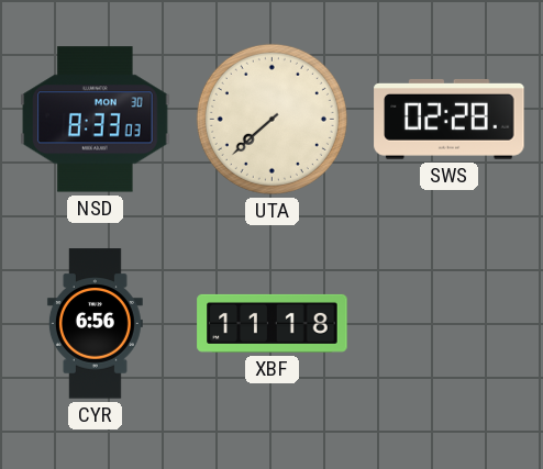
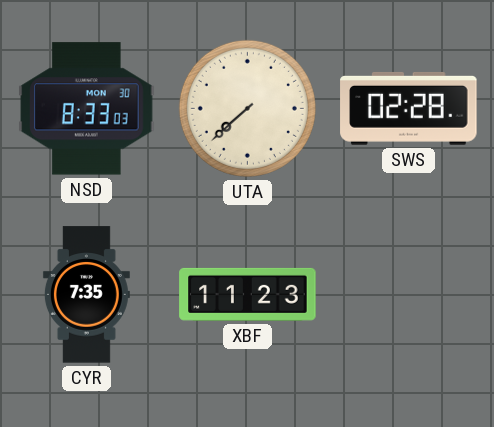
CYR: 6:56 -> 7:35
XBF: 11:18 -> 11:23
